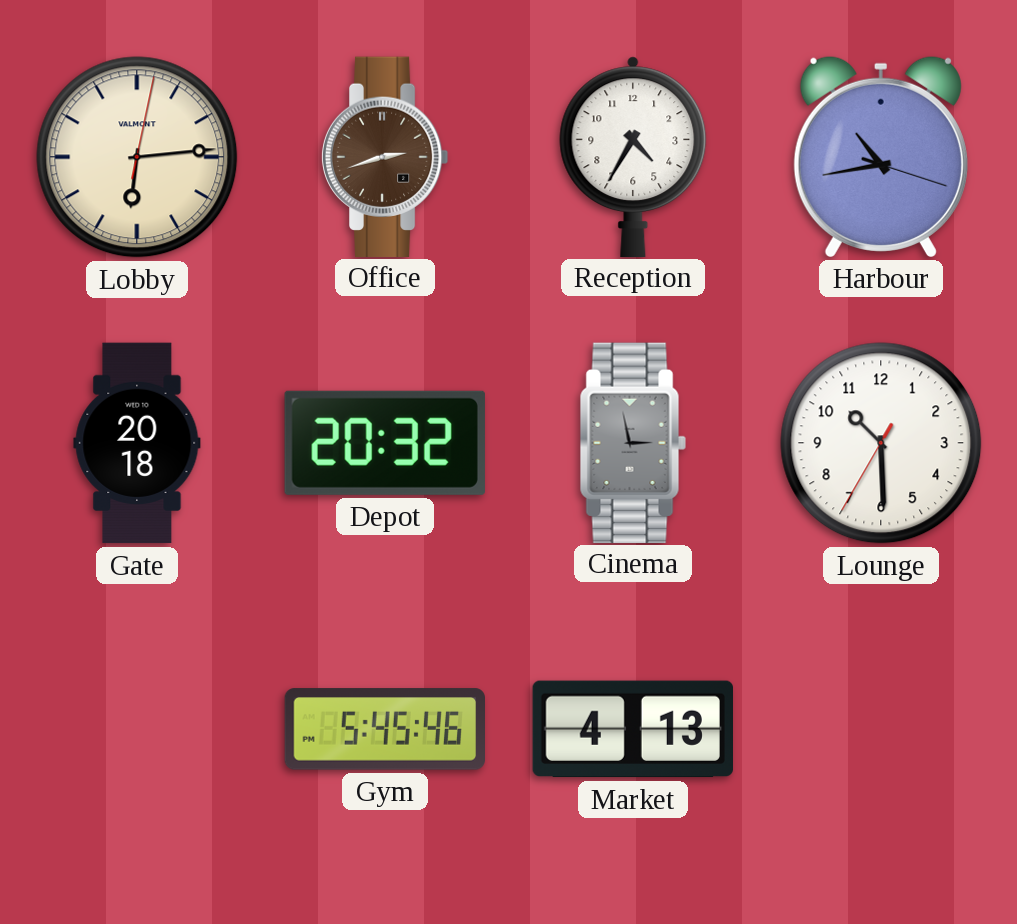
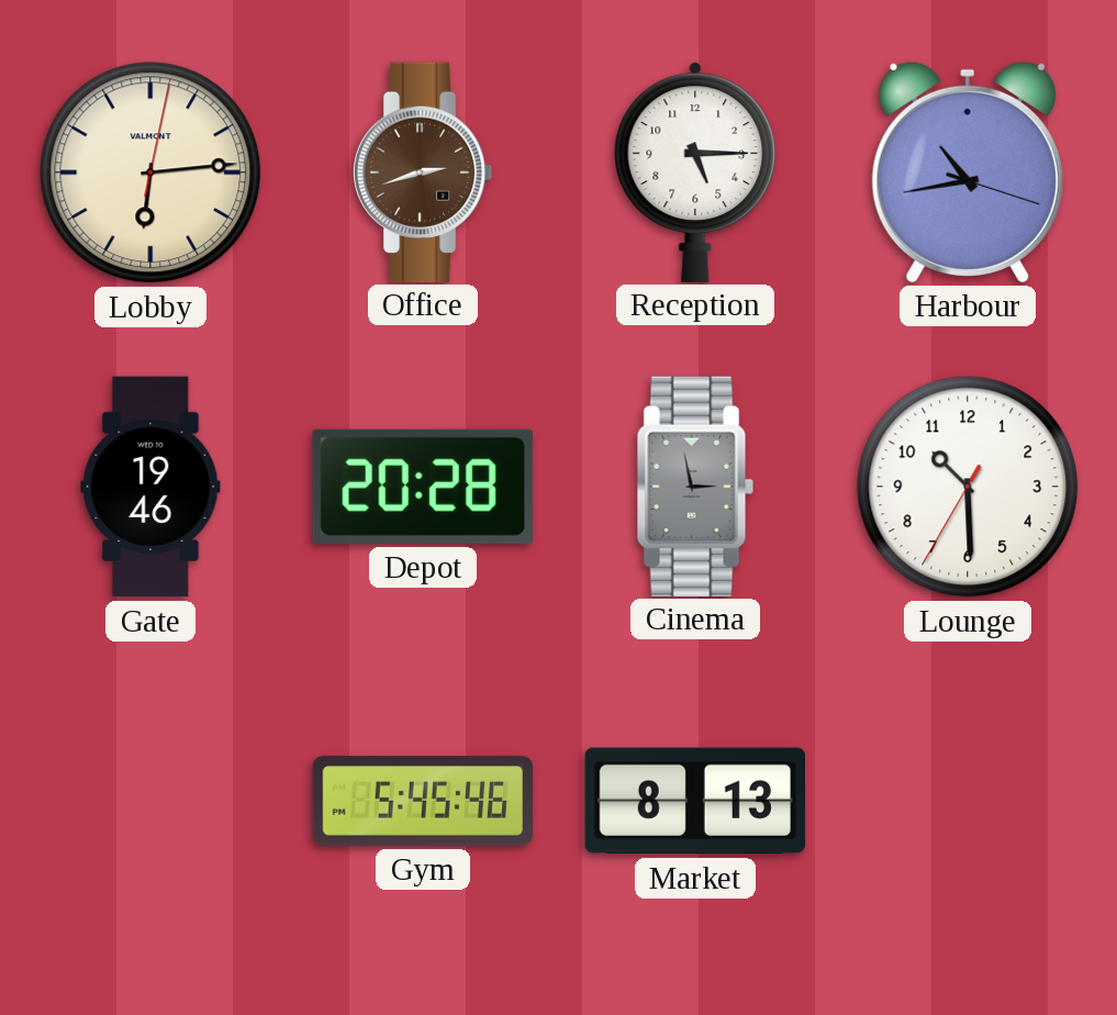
Reception: 4:35 -> 5:15
Gate: 20:18 -> 19:46
Depot: 20:32 -> 20:28
Market: 4:13 -> 8:13
